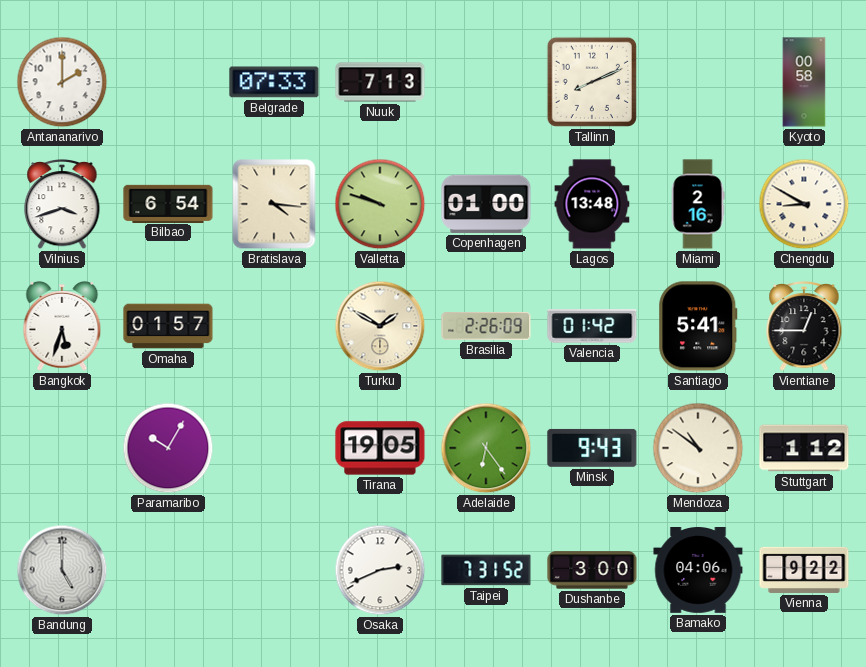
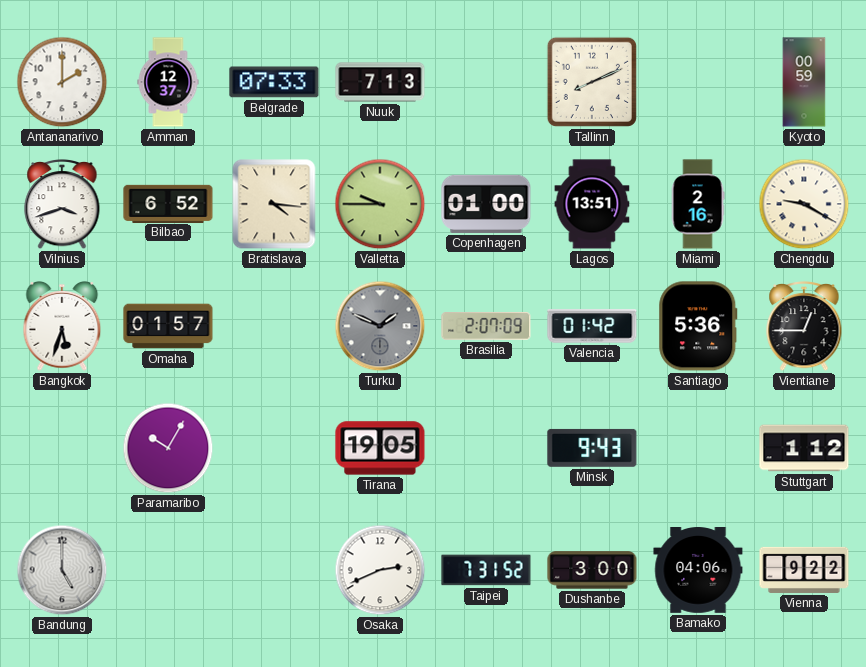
Amman: none -> 12:37
Kyoto: 00:58 -> 00:59
Bilbao: 6:54 -> 6:52
Valletta: 9:48 -> 9:45
Lagos: 13:48 -> 13:51
Chengdu: 8:50 -> 9:20
Turku: 1:50 -> 1:49
Turku dial: cream -> grey
Brasilia: 2:26 -> 2:07
Santiago: 5:41 -> 5:36
Adelaide: 6:24 -> none
Mendoza: 10:51 -> none
